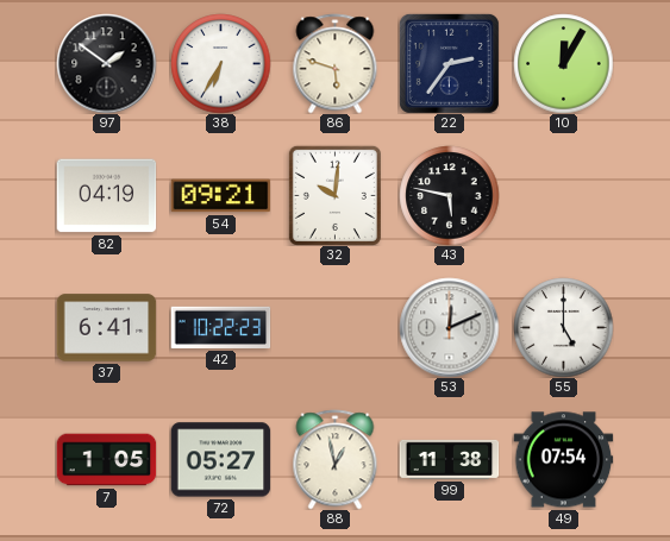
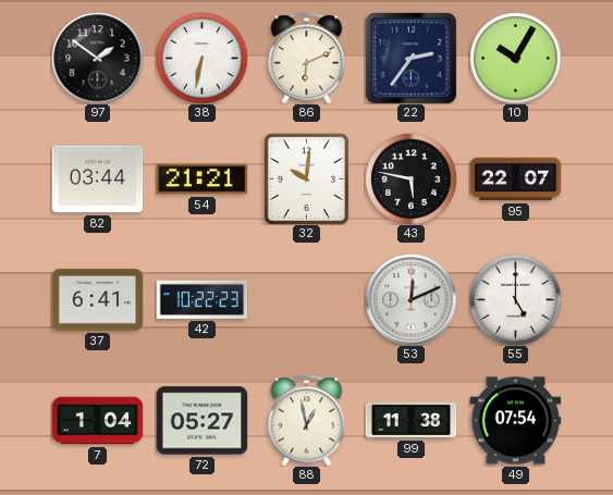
38: 6:35 -> 6:32
86: 5:48 -> 6:11
10: 12:05 -> 10:05
82: 04:19 -> 03:44
54: 09:21 -> 21:21
95: none -> 22:07
7: 1:05 -> 1:04
